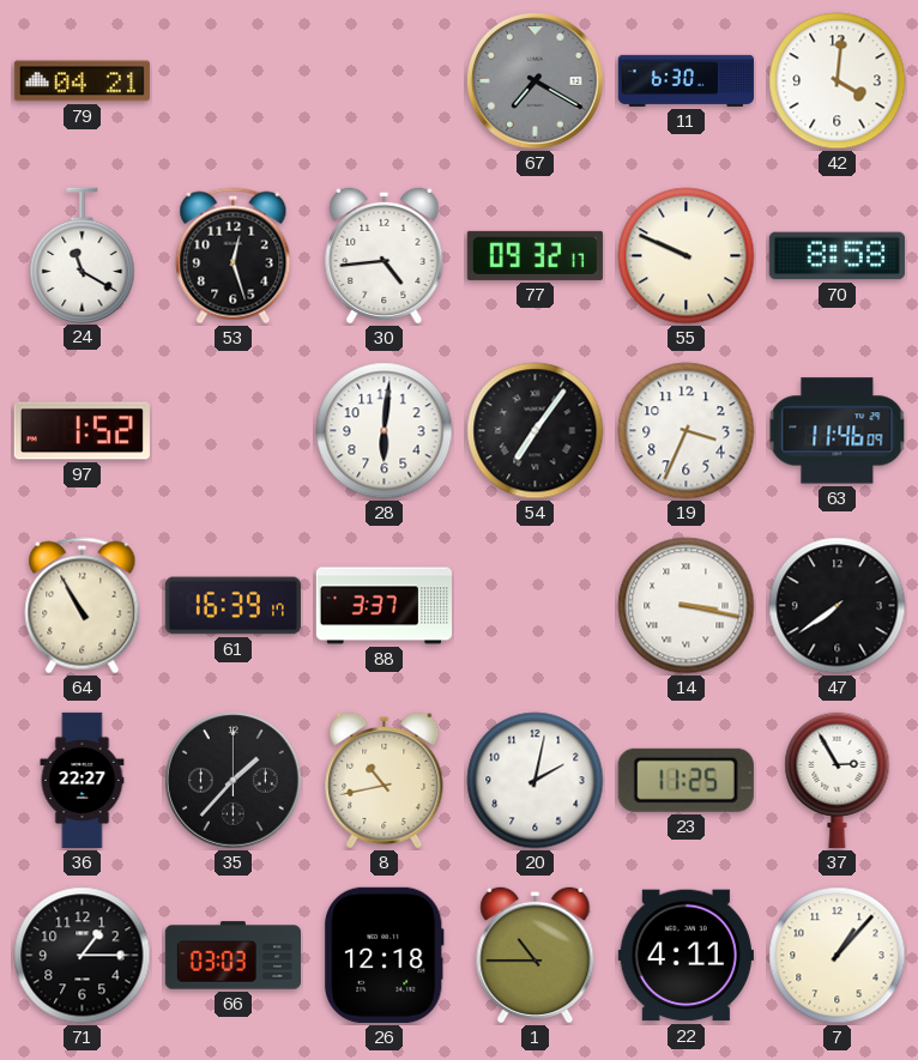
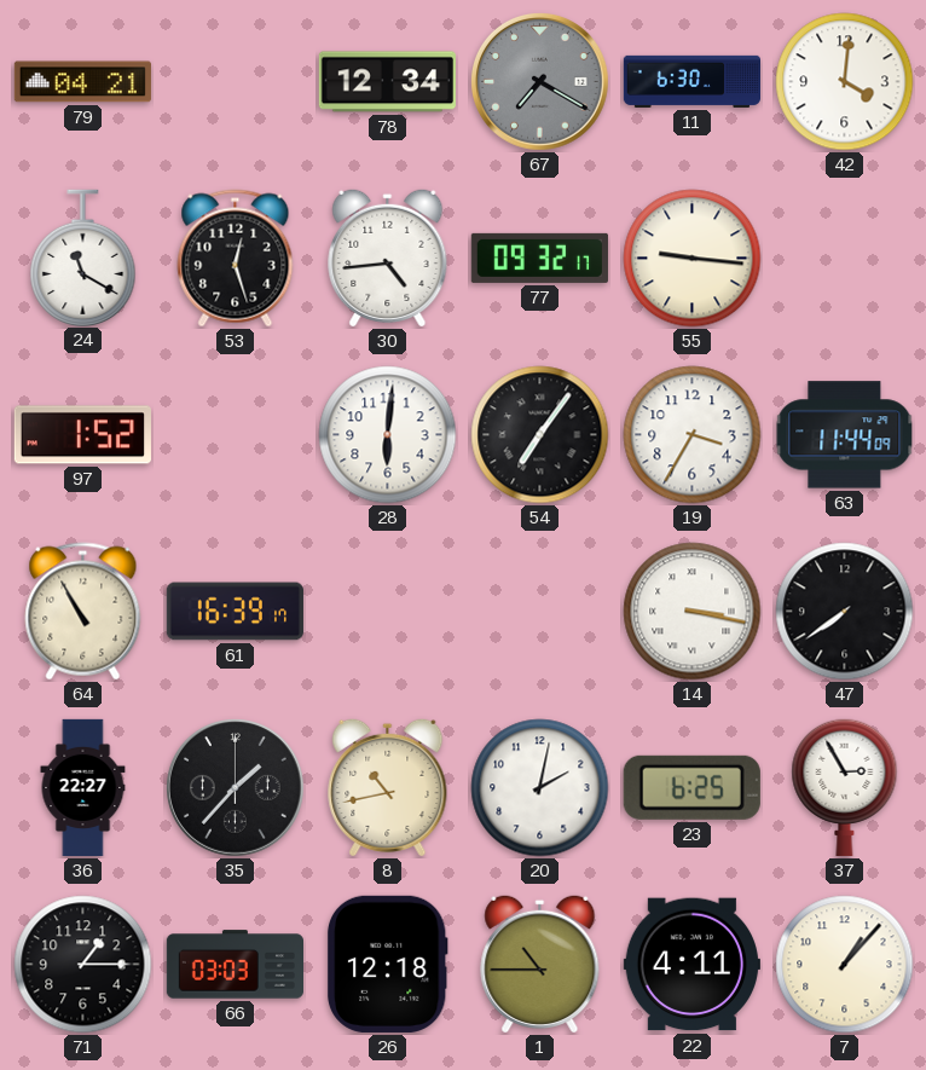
78: none -> 12:34
55: 9:49 -> 9:16
70: 8:58 -> none
19: 3:34 -> 3:35
63: 11:46 -> 11:44
88: 3:37 -> none
23: 11:25 -> 6:25
